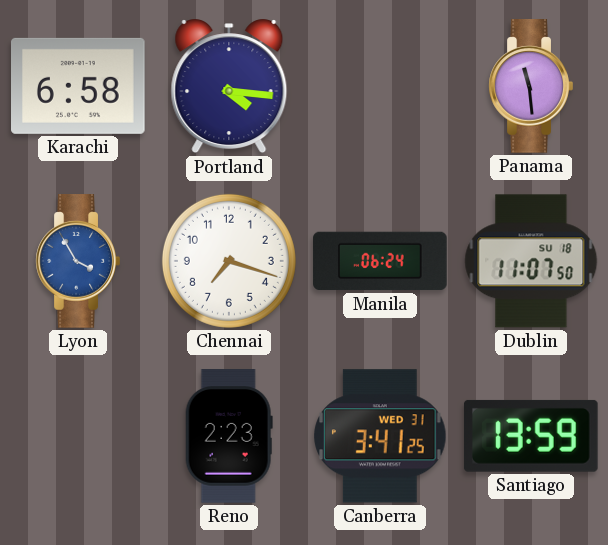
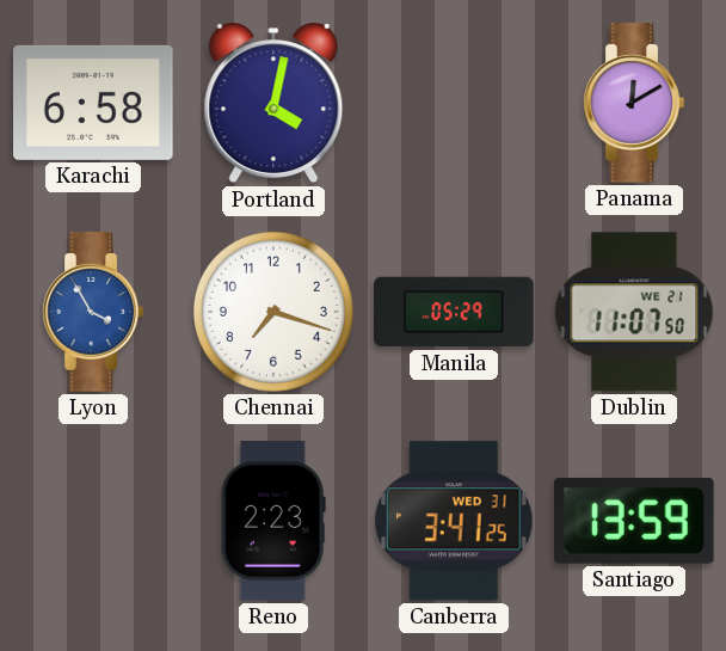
Portland: 4:16 -> 4:02
Panama: 11:29 -> 12:10
Manila: 06:24 -> 05:29
Dublin date: SU 18 -> WE 21
